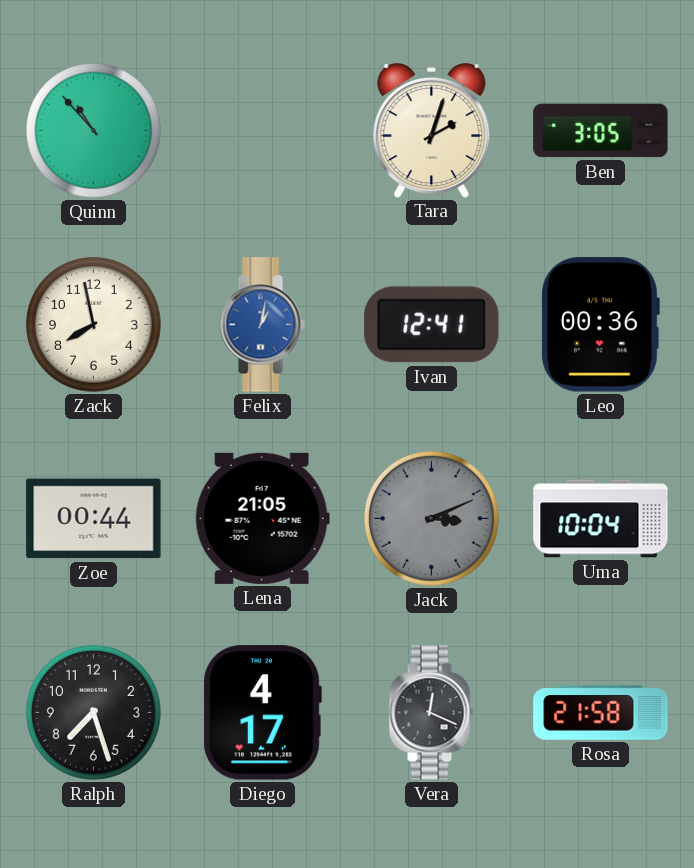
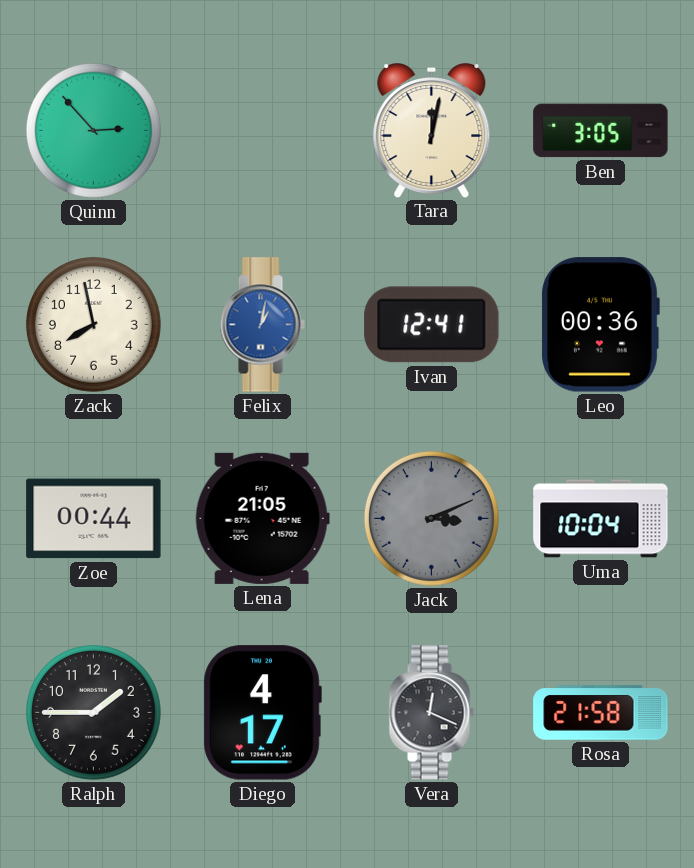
Quinn: 10:53 -> 2:53
Tara: 2:03 -> 12:02
Ralph: 7:27 -> 1:45
